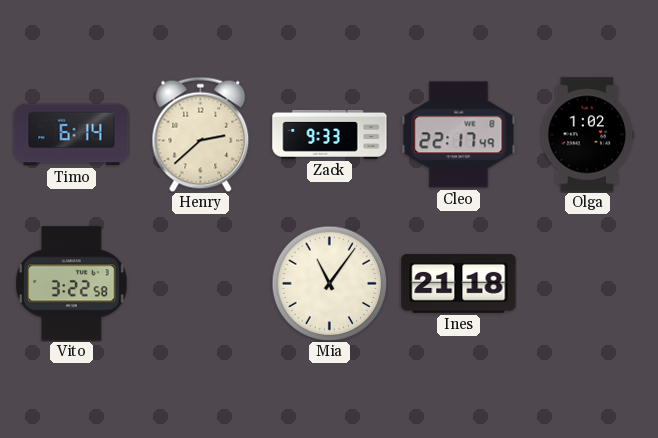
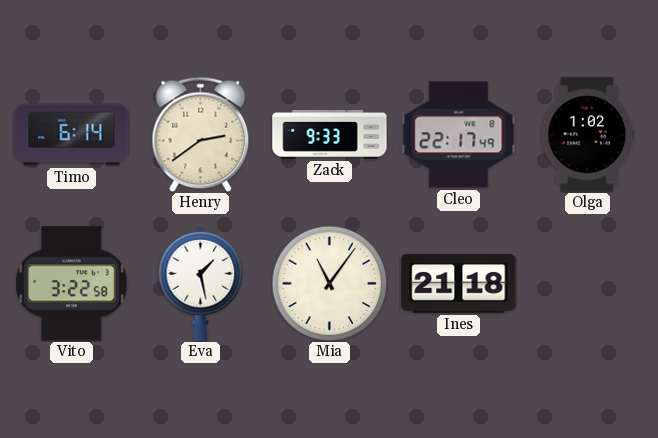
Henry: 2:38 -> 2:39
Eva: none -> 1:28
